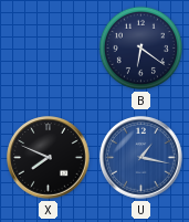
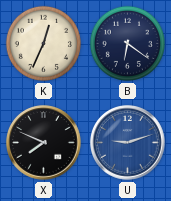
K: none -> 12:34
U: 1:17 -> 9:12
